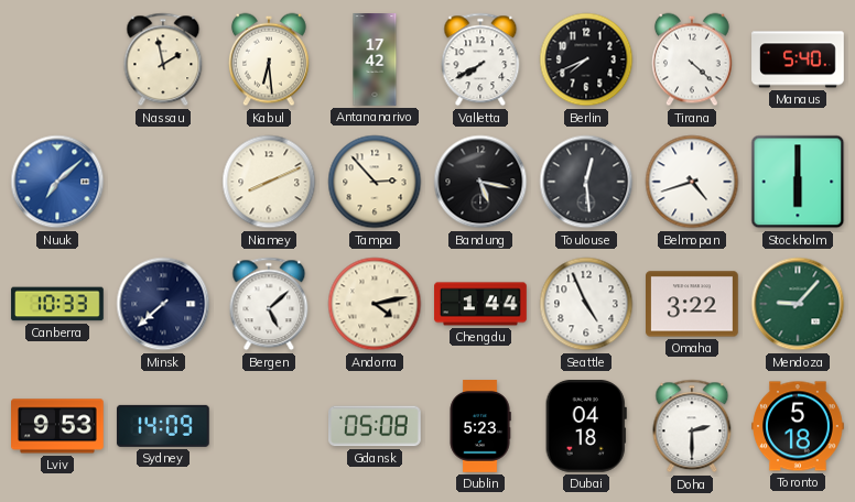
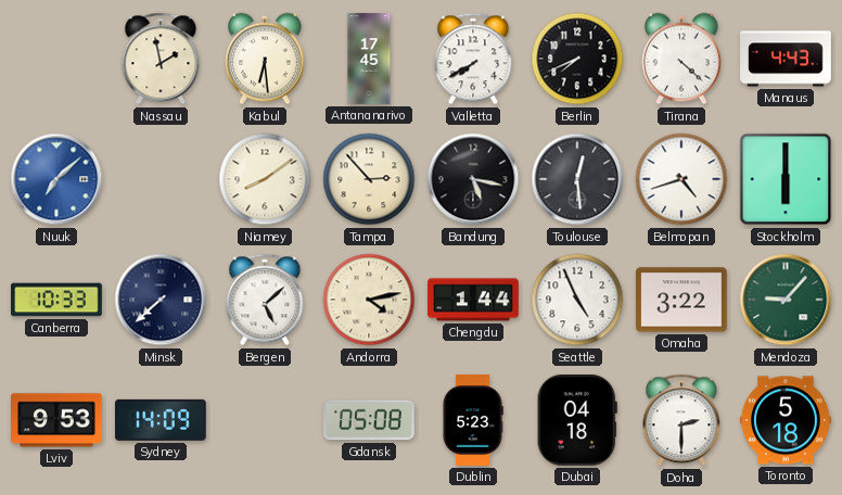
Antananarivo: 17:42 -> 17:45
Manaus: 5:40 -> 4:43
Niamey: 8:11 -> 8:09
